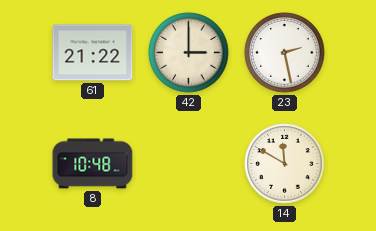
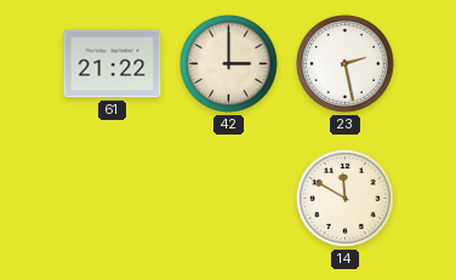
8: 10:48 -> none
